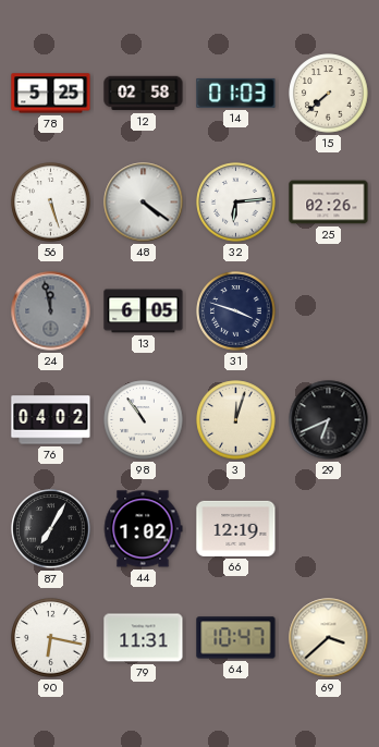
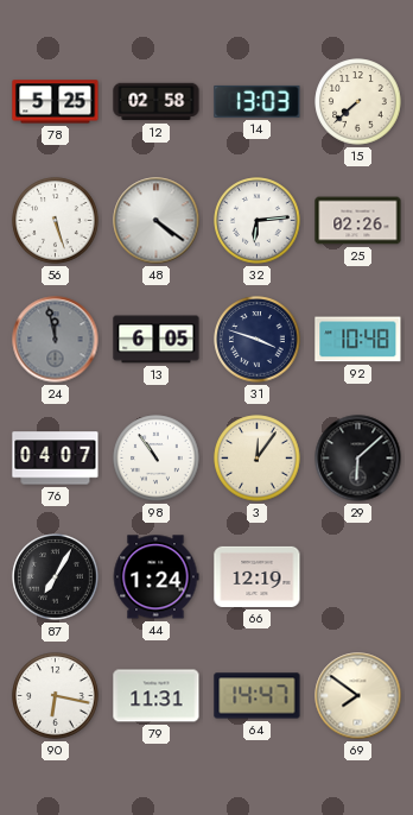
14: 01:03 -> 13:03
92: none -> 10:48
76: 04:02 -> 04:07
3: 12:03 -> 12:06
29: 6:41 -> 6:08
44: 1:02 -> 1:24
64: 10:47 -> 14:47
69: 3:38 -> 7:51
